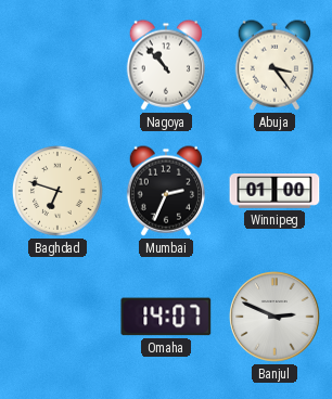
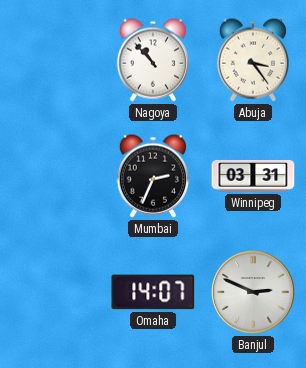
Baghdad: 6:48 -> none
Winnipeg: 01:00 -> 03:31
